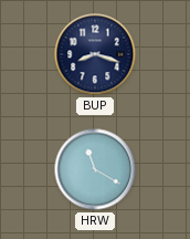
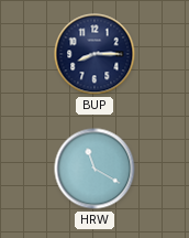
BUP: 8:18 -> 8:15
